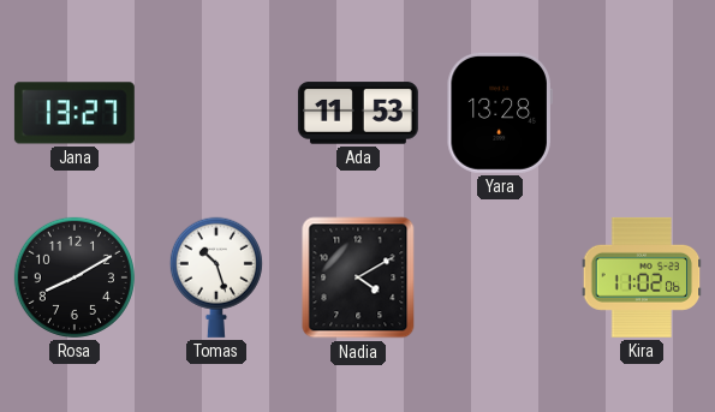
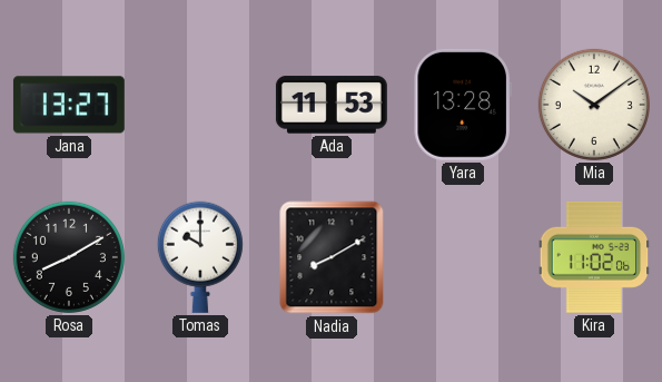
Mia: none -> 10:09
Tomas: 10:27 -> 10:00
Nadia: 4:10 -> 8:10
